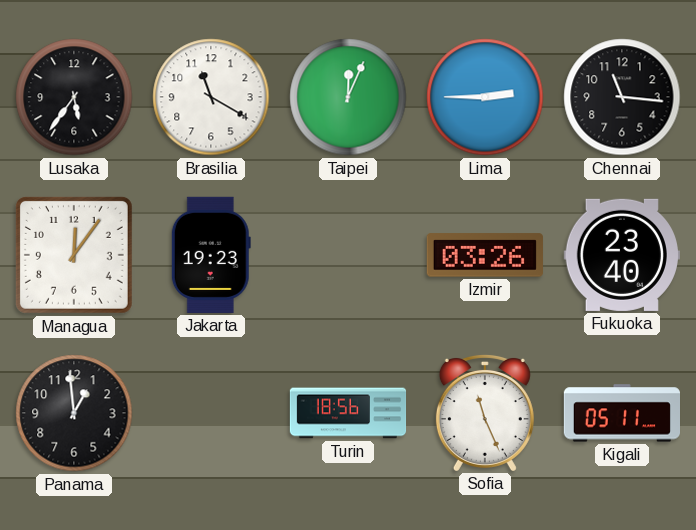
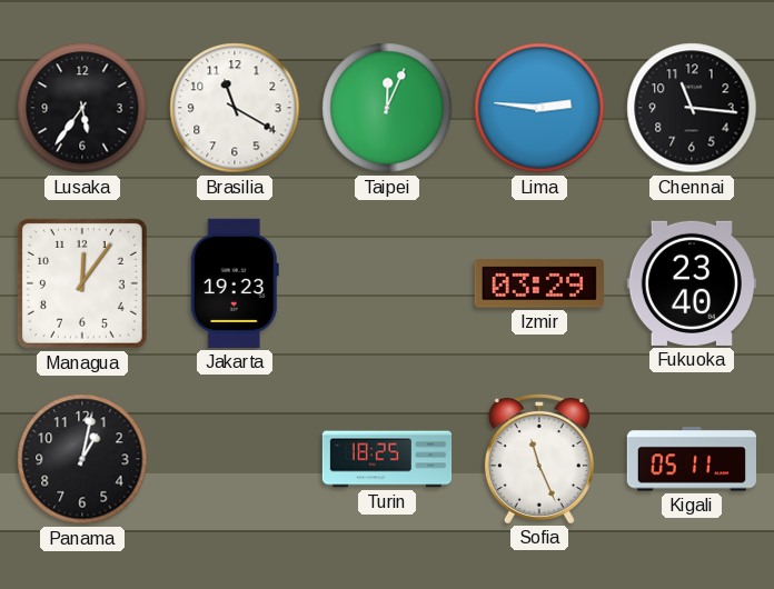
Lima: 2:45 -> 2:46
Izmir: 03:26 -> 03:29
Panama: 12:59 -> 1:02
Turin: 18:56 -> 18:25
